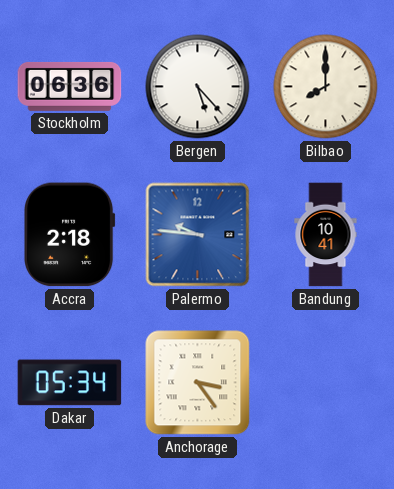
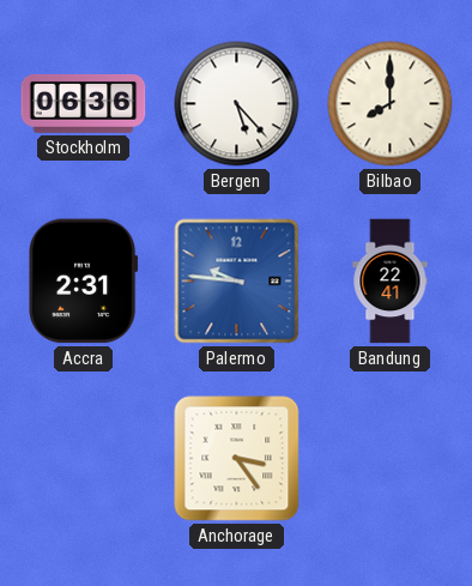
Accra: 2:18 -> 2:31
Bandung: 10:41 -> 22:41
Dakar: 05:34 -> none
